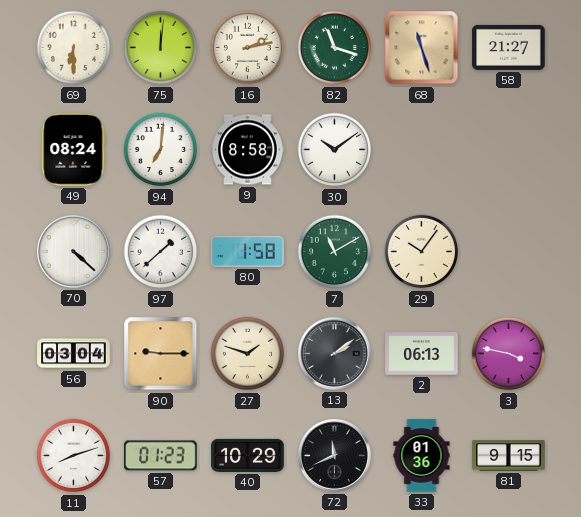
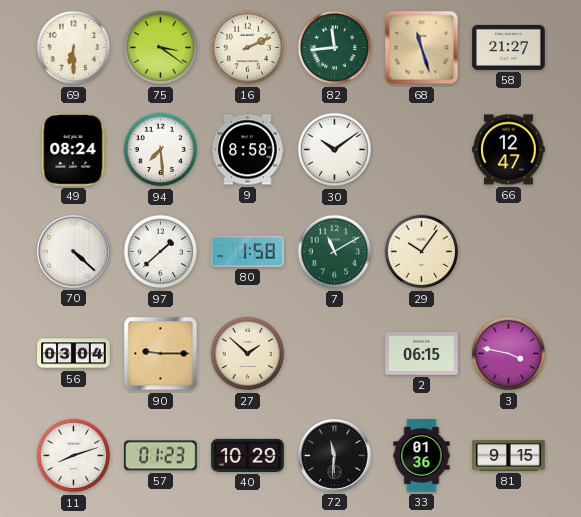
75: 12:01 -> 3:21
16: 2:13 -> 2:11
82: 11:18 -> 11:44
94: 7:01 -> 7:29
66: none -> 12:47
27: 1:48 -> 1:52
13: 2:09 -> none
2: 06:13 -> 06:15
72: 11:41 -> 11:31
